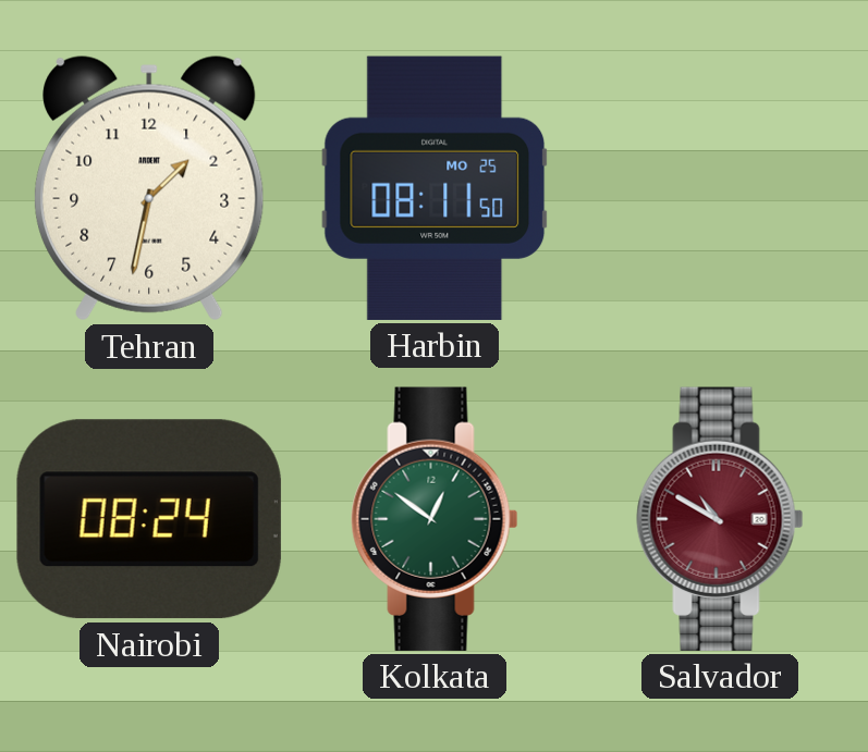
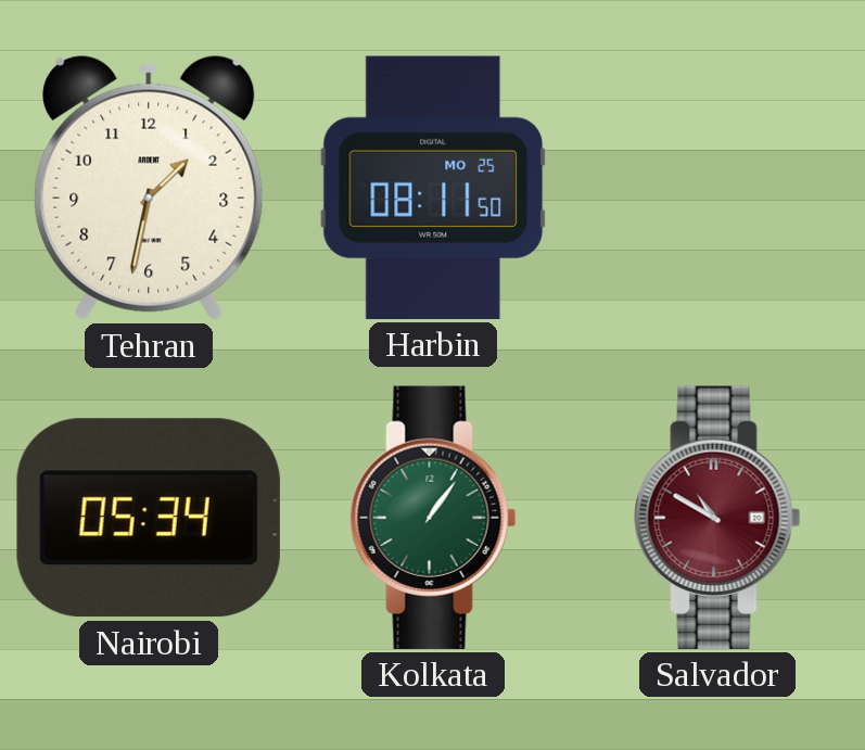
Nairobi: 08:24 -> 05:34
Kolkata: 12:51 -> 1:06
